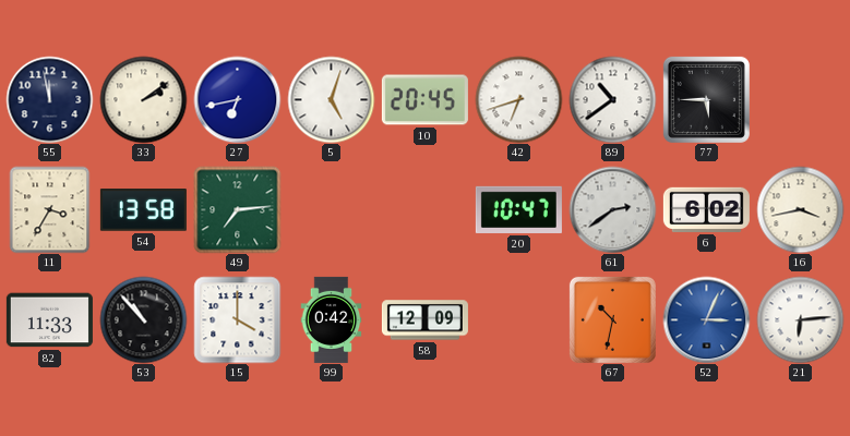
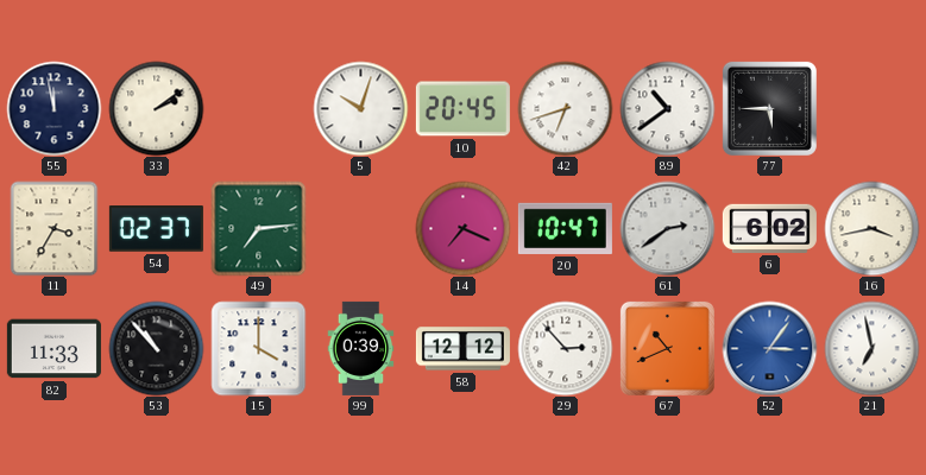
27: 6:43 -> none
5: 5:03 -> 10:03
54: 13:58 -> 02:37
14: none -> 7:19
99: 0:42 -> 0:39
58: 12:09 -> 12:12
29: none -> 2:53
67: 10:32 -> 10:41
52: 3:04 -> 3:06
21: 6:14 -> 6:58
